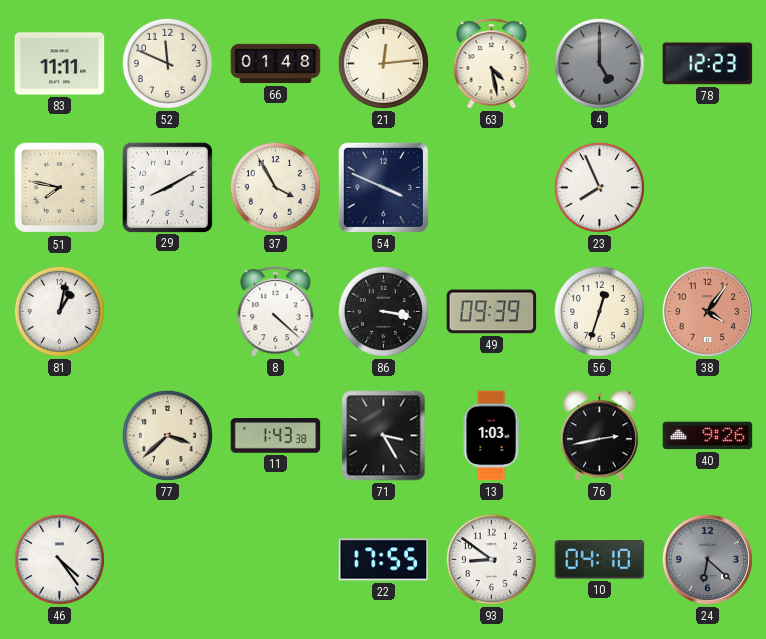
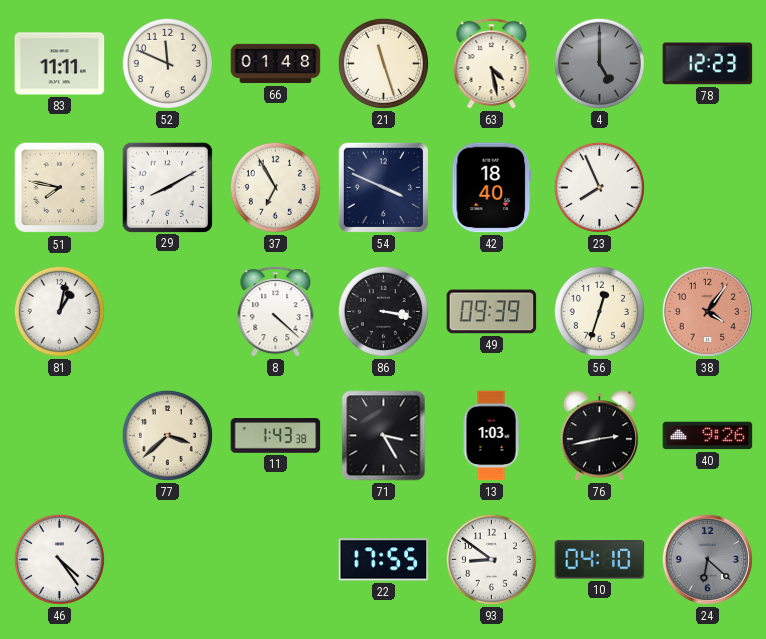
21: 12:14 -> 11:27
37: 3:55 -> 6:55
42: none -> 18:40
